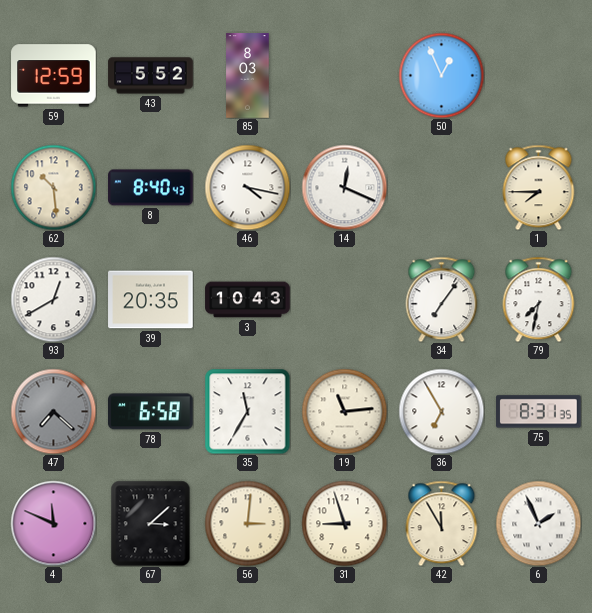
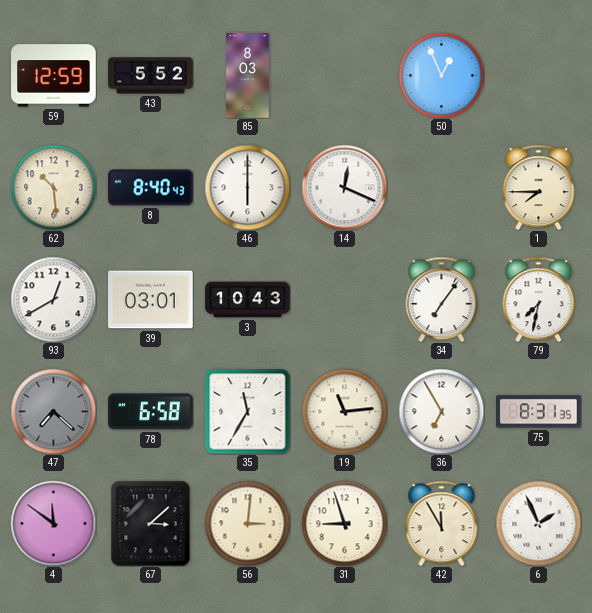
46: 4:17 -> 6:00
39: 20:35 -> 03:01
4: 11:49 -> 11:51
